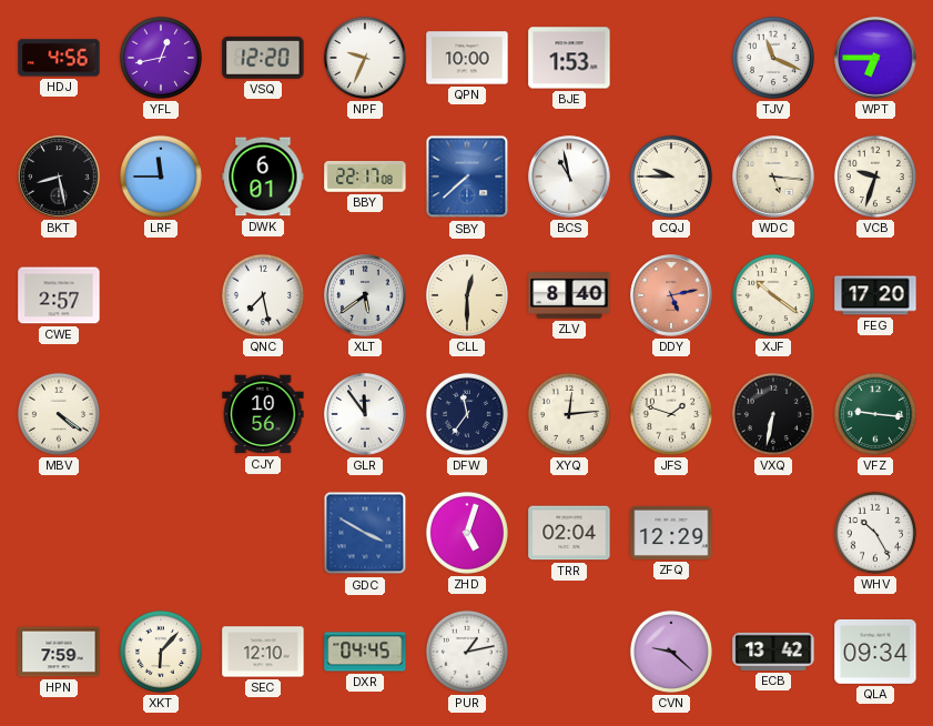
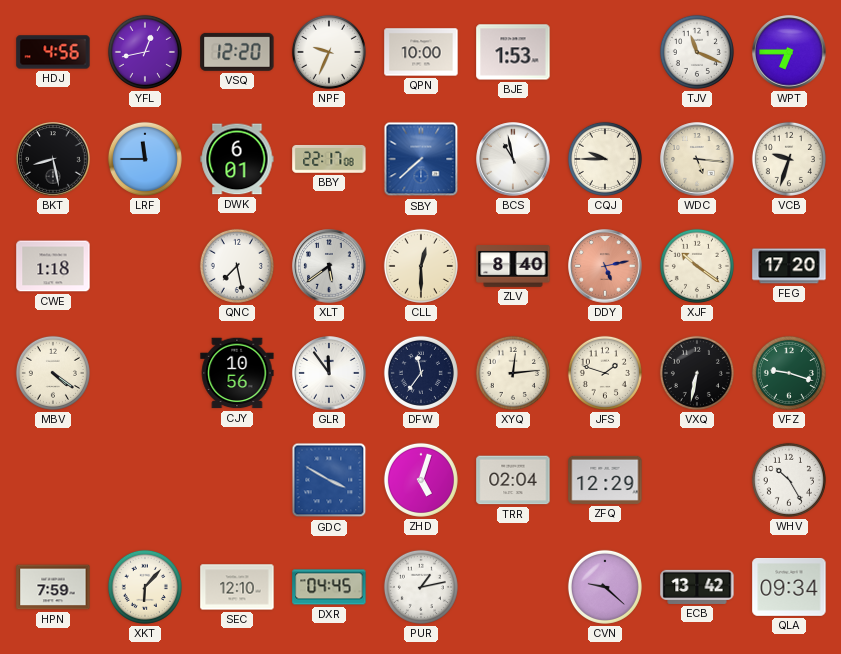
CWE: 2:57 -> 1:18
VFZ: 9:16 -> 9:18
